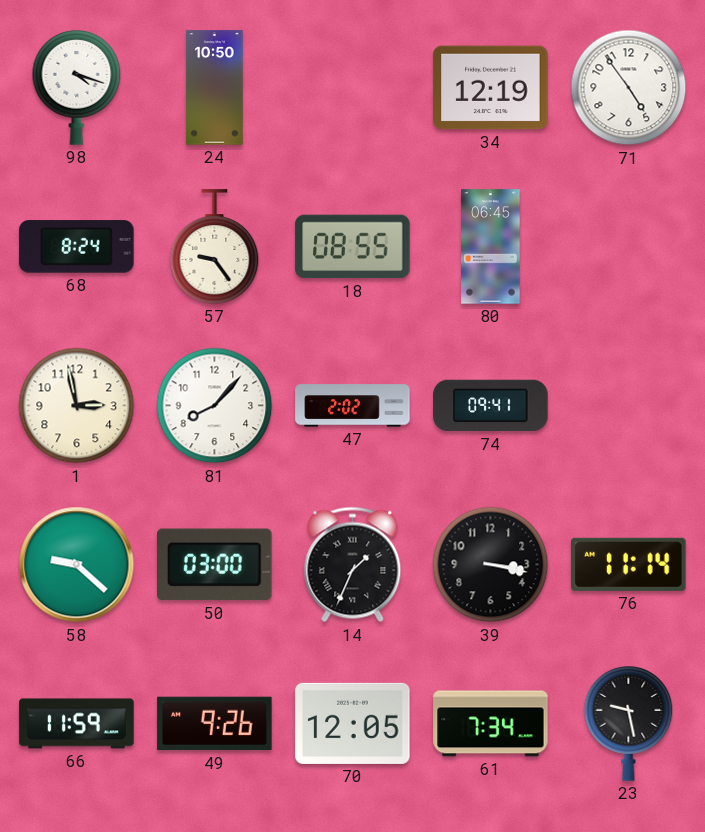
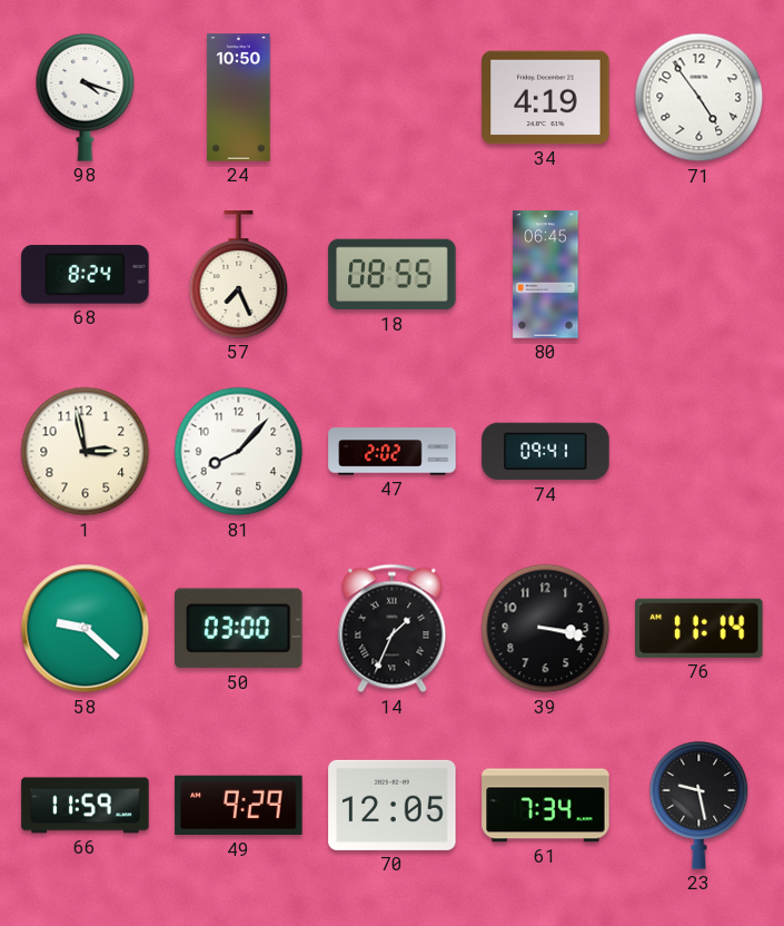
34: 12:19 -> 4:19
57: 9:24 -> 7:26
49: 9:26 -> 9:29
